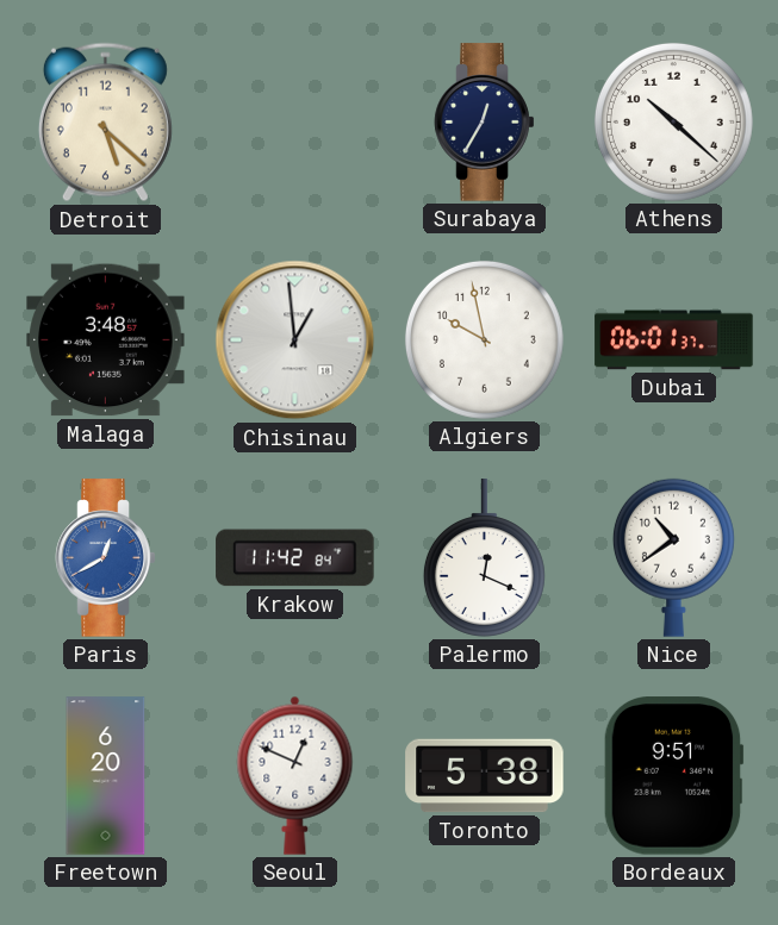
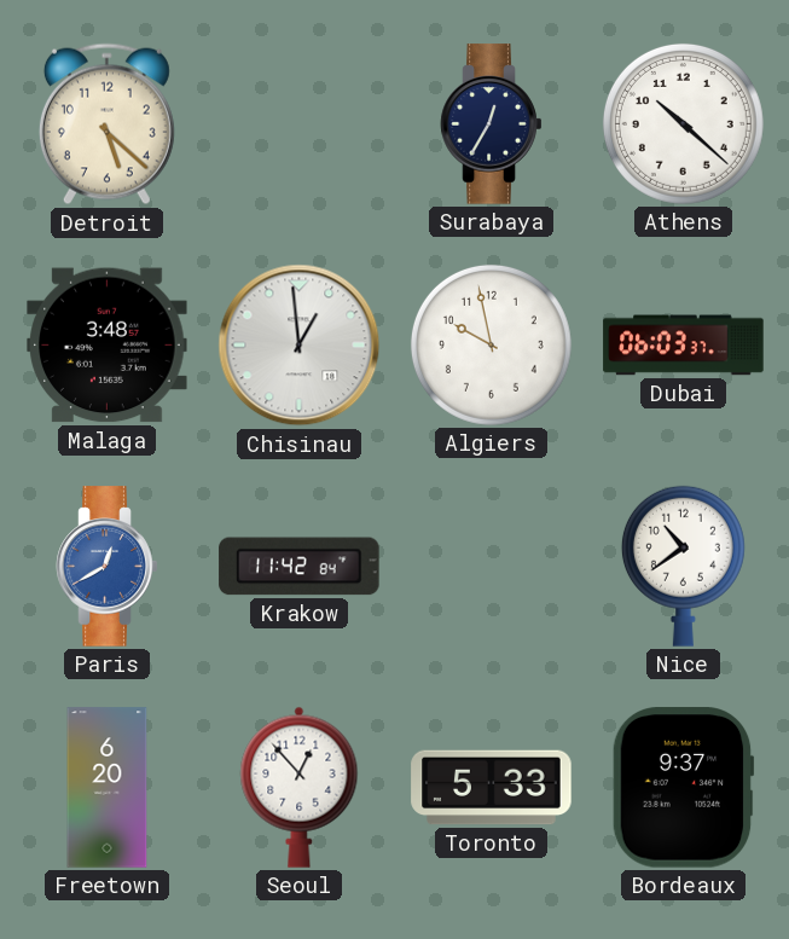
Dubai: 06:01 -> 06:03
Palermo: 12:19 -> none
Seoul: 12:49 -> 12:53
Toronto: 5:38 -> 5:33
Bordeaux: 9:51 -> 9:37
